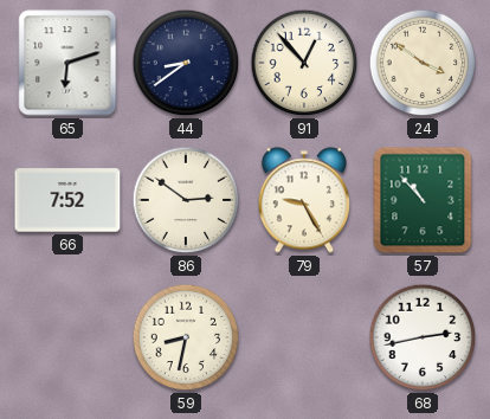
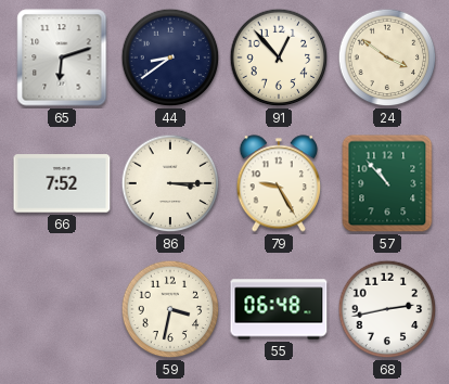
86: 2:51 -> 3:15
59: 8:32 -> 3:32
55: none -> 06:48
